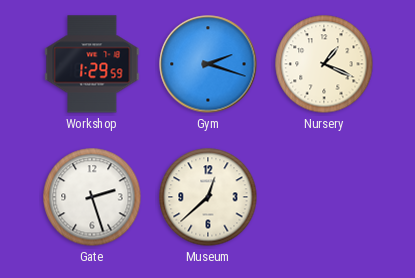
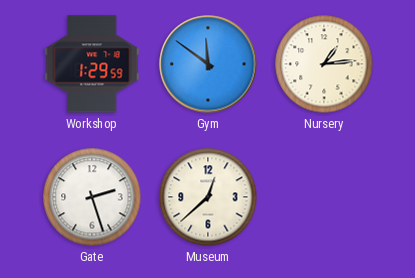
Gym: 2:18 -> 11:51
Nursery: 1:19 -> 1:14
